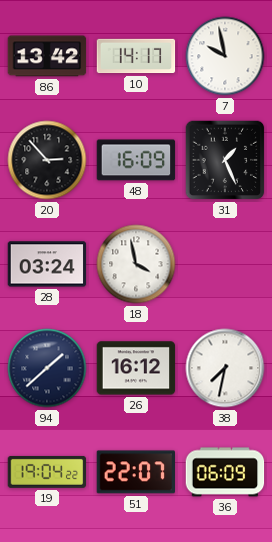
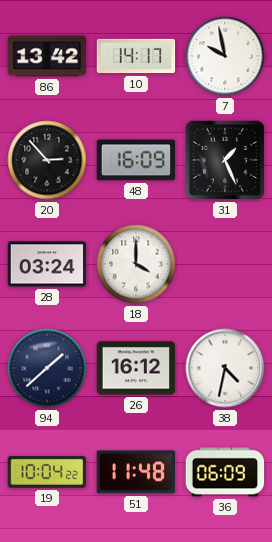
18: 3:58 -> 4:00
38: 7:32 -> 4:32
19: 19:04 -> 10:04
51: 22:07 -> 11:48
